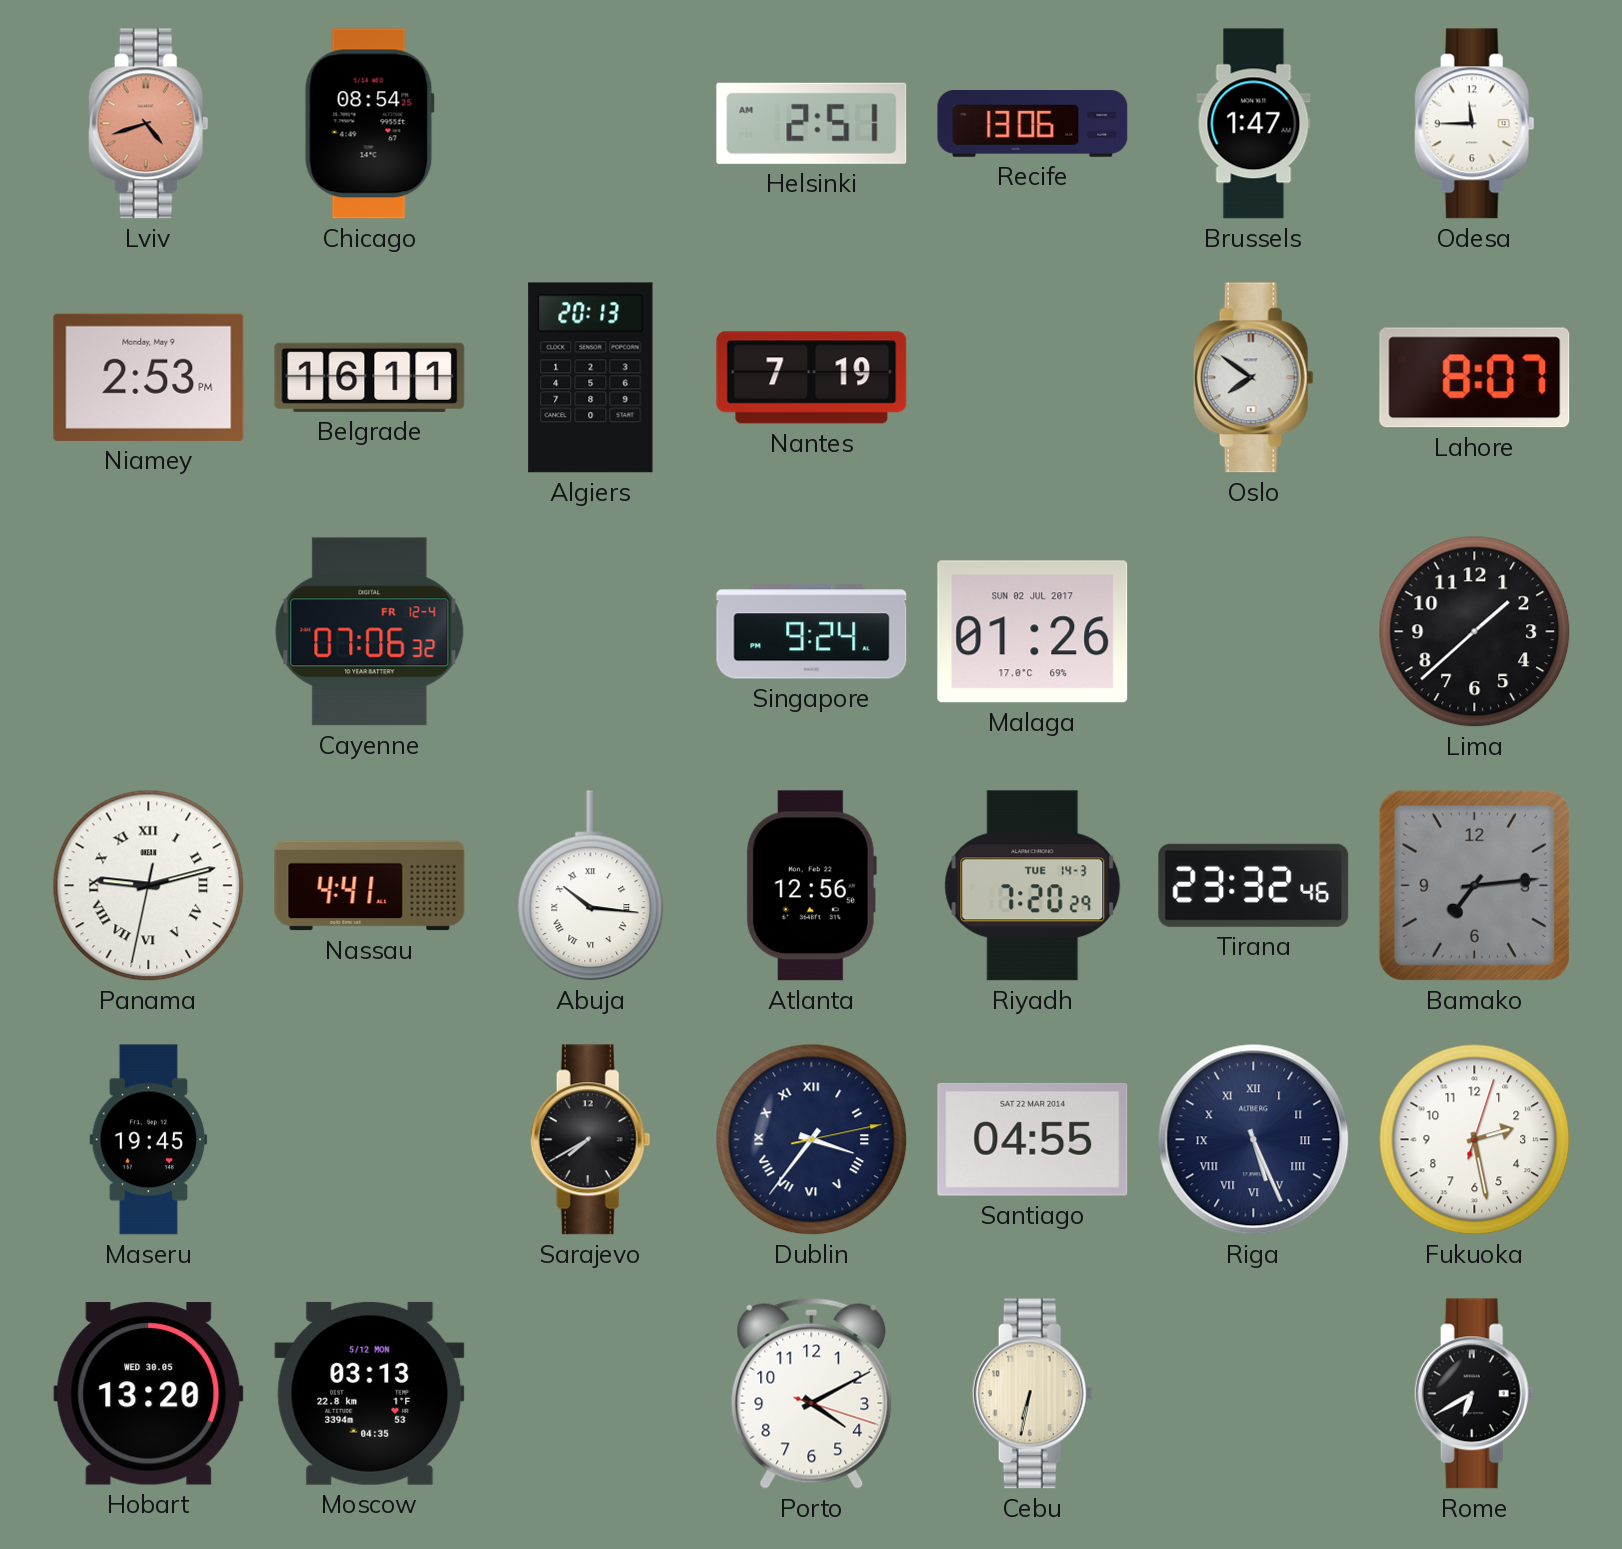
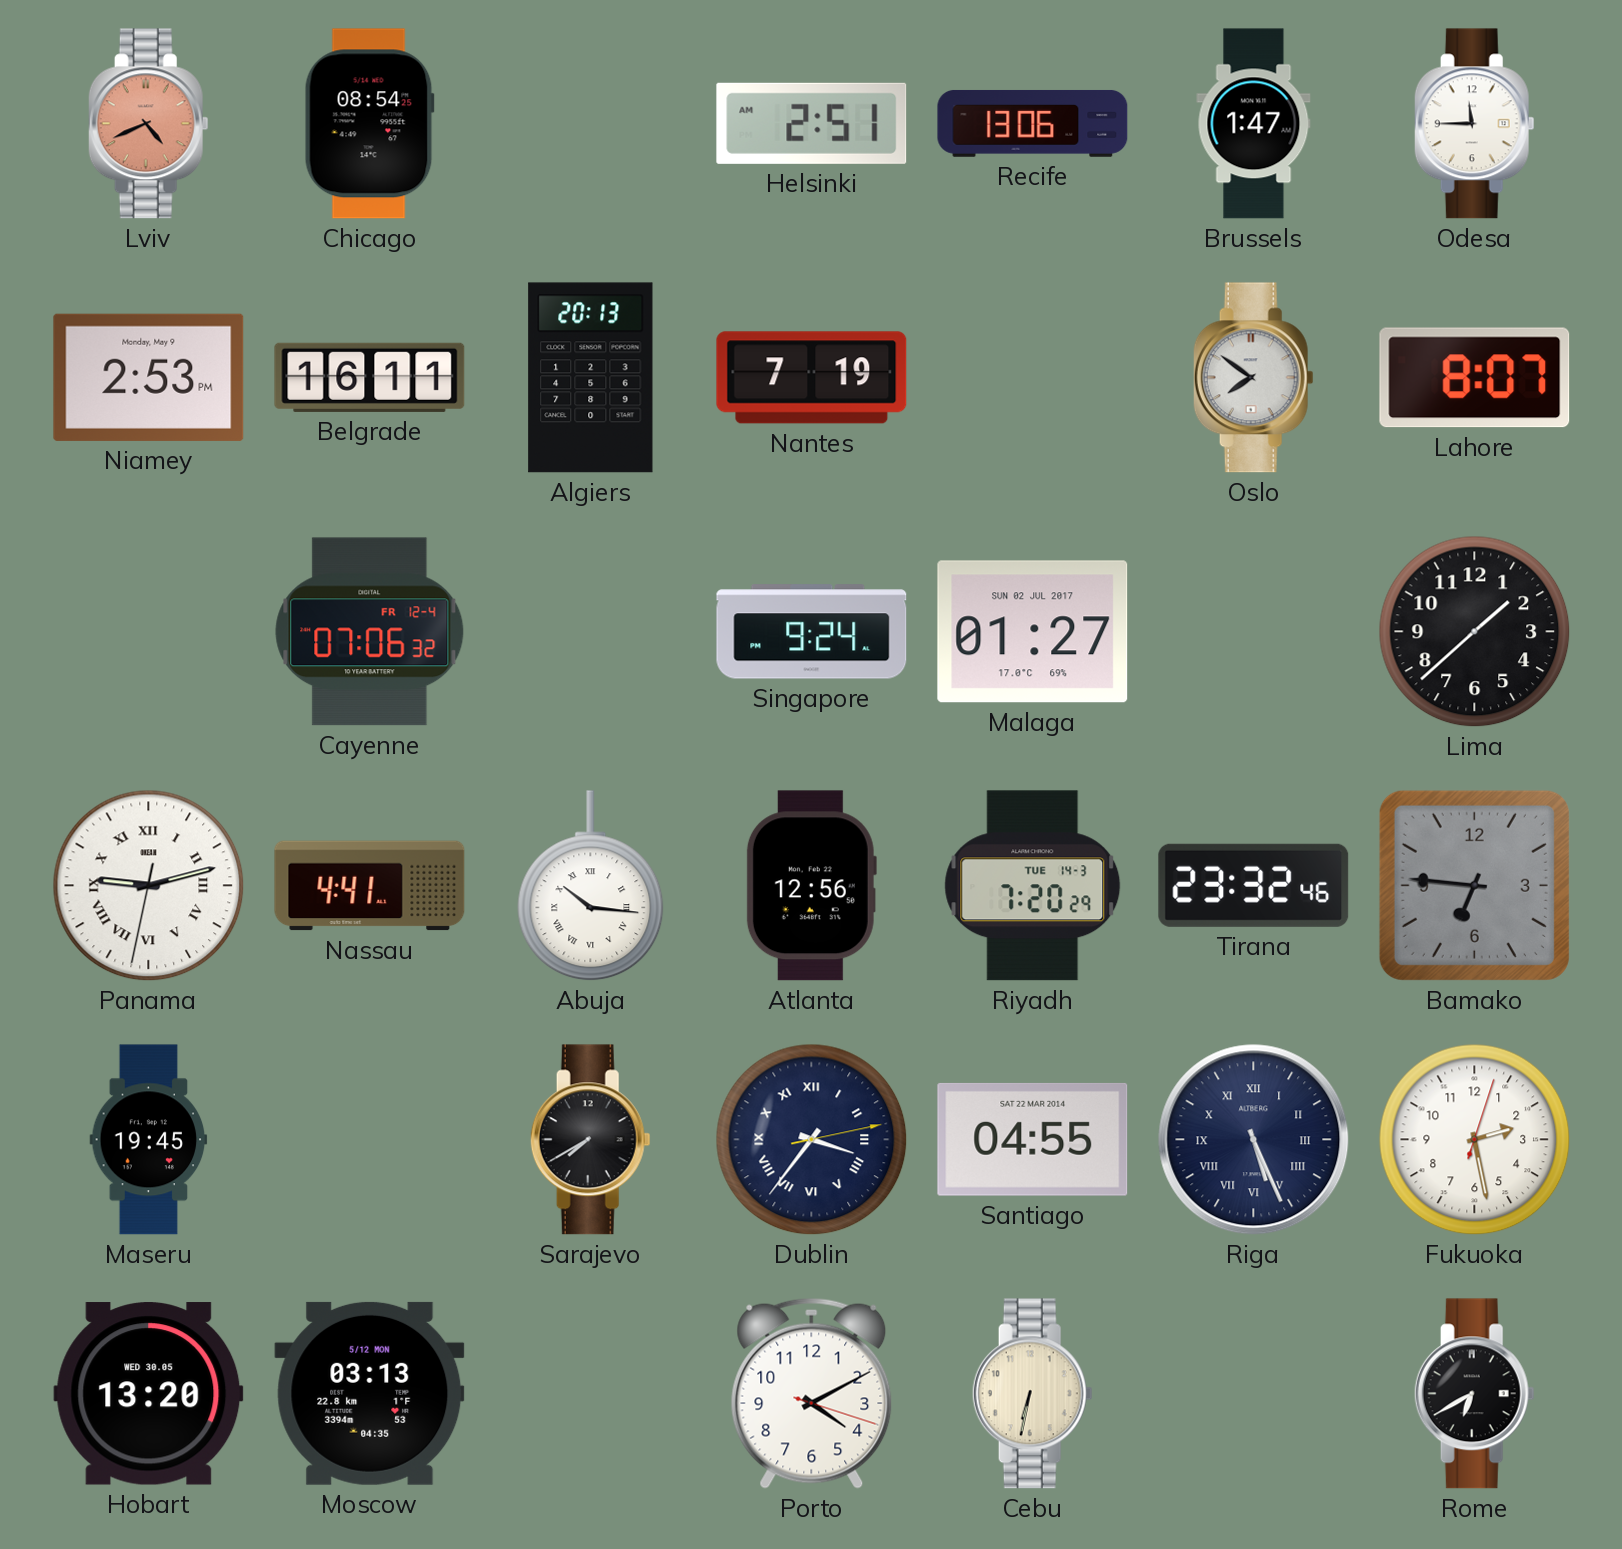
Lviv: 4:42 -> 4:41
Malaga: 01:26 -> 01:27
Bamako: 7:14 -> 6:46
